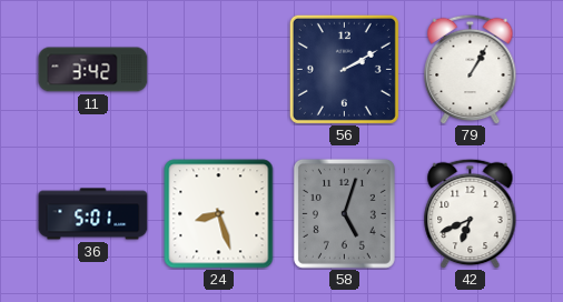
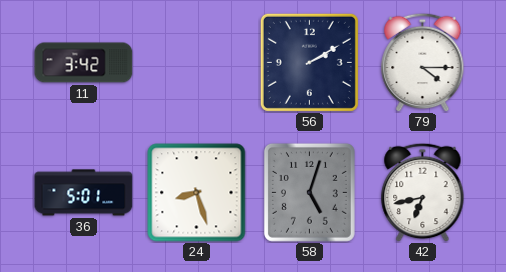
79: 1:05 -> 4:15
42: 6:41 -> 6:43
